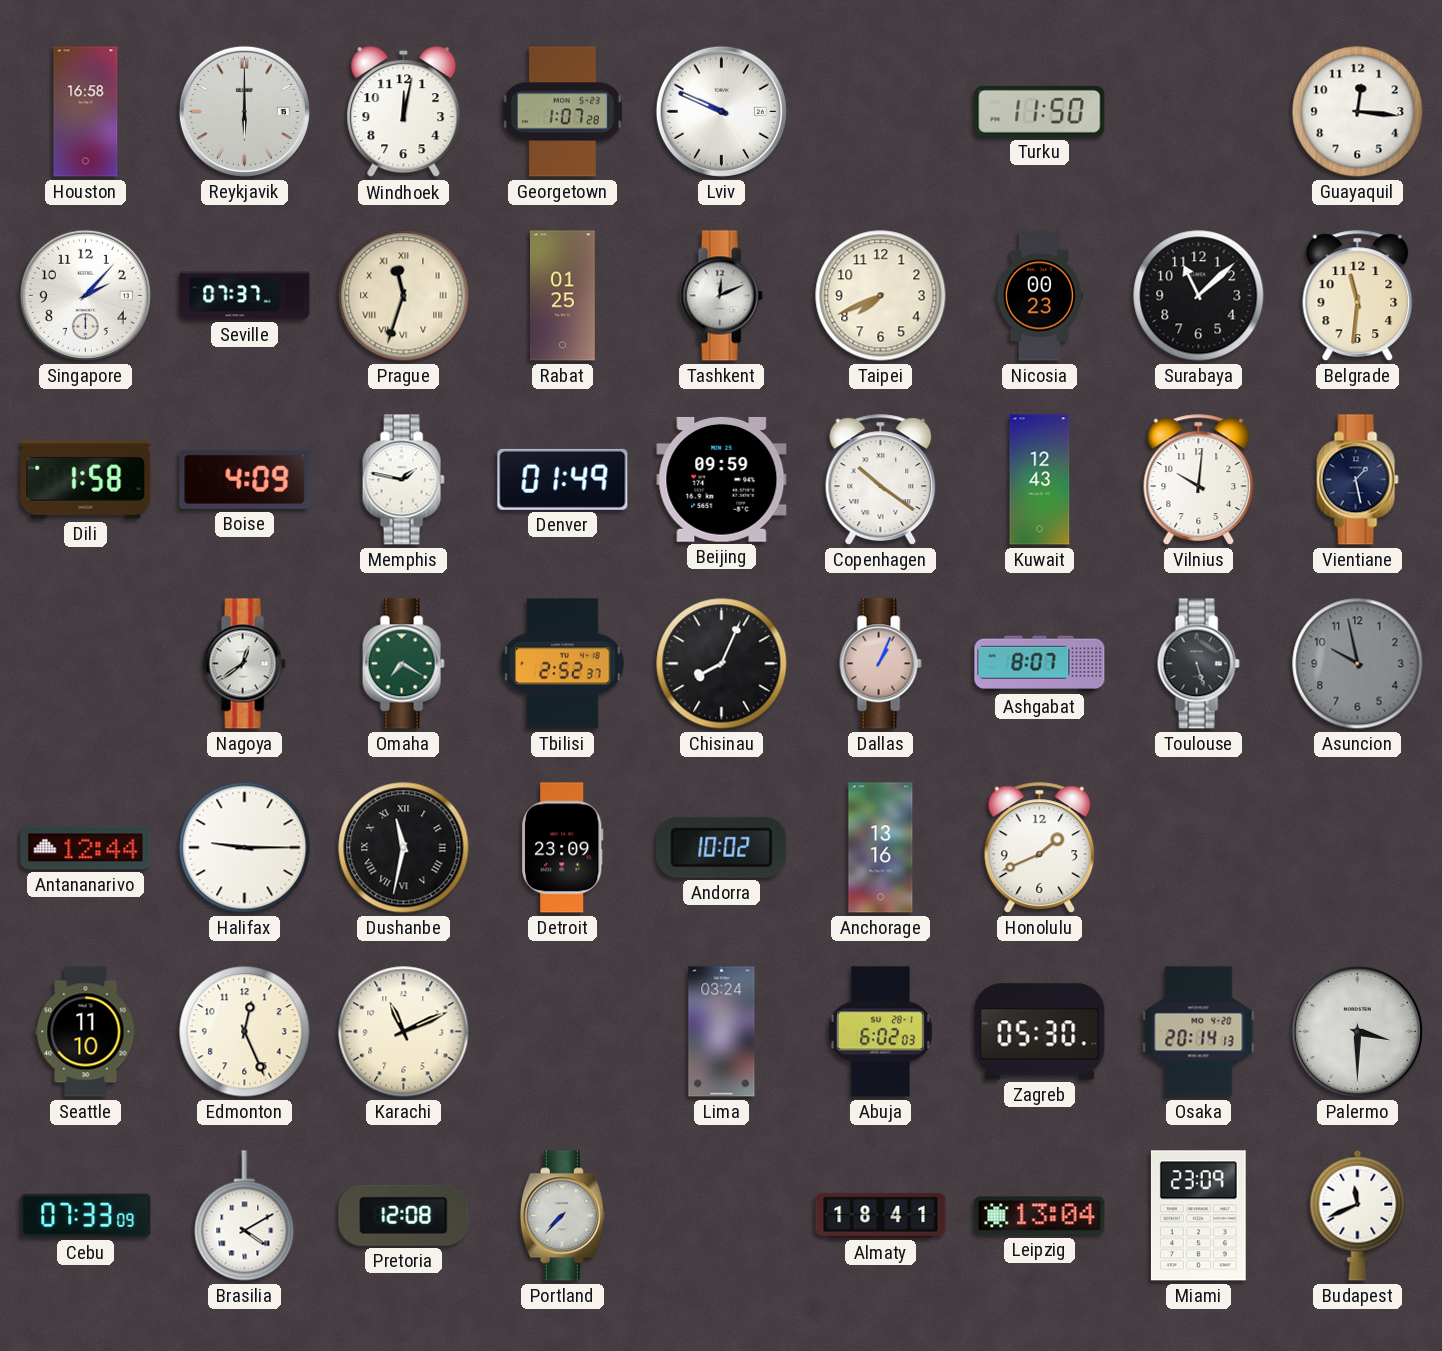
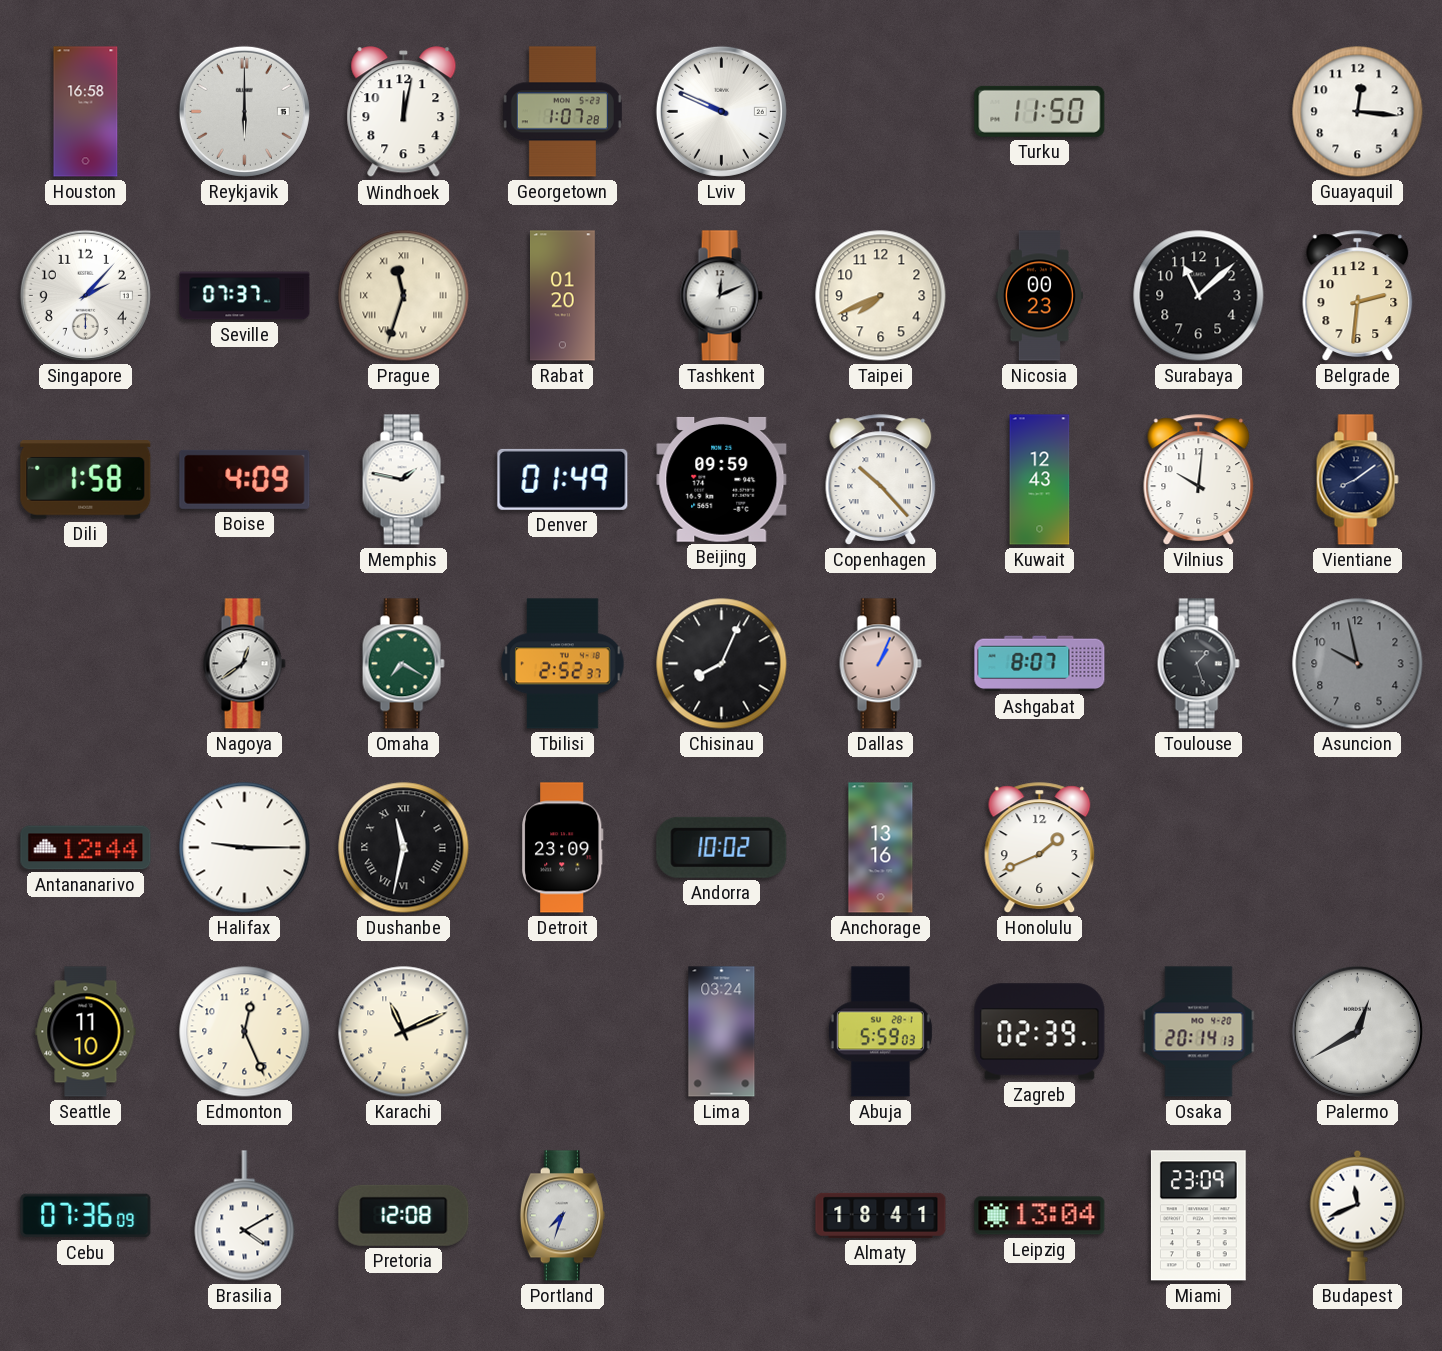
Rabat: 01:25 -> 01:20
Belgrade: 11:31 -> 2:31
Copenhagen: 10:21 -> 10:23
Vientiane: 1:28 -> 8:09
Toulouse: 5:27 -> 1:27
Abuja: 6:02 -> 5:59
Zagreb: 05:30 -> 02:39
Palermo: 3:30 -> 12:40
Cebu: 07:33 -> 07:36
Portland: 7:37 -> 7:33
